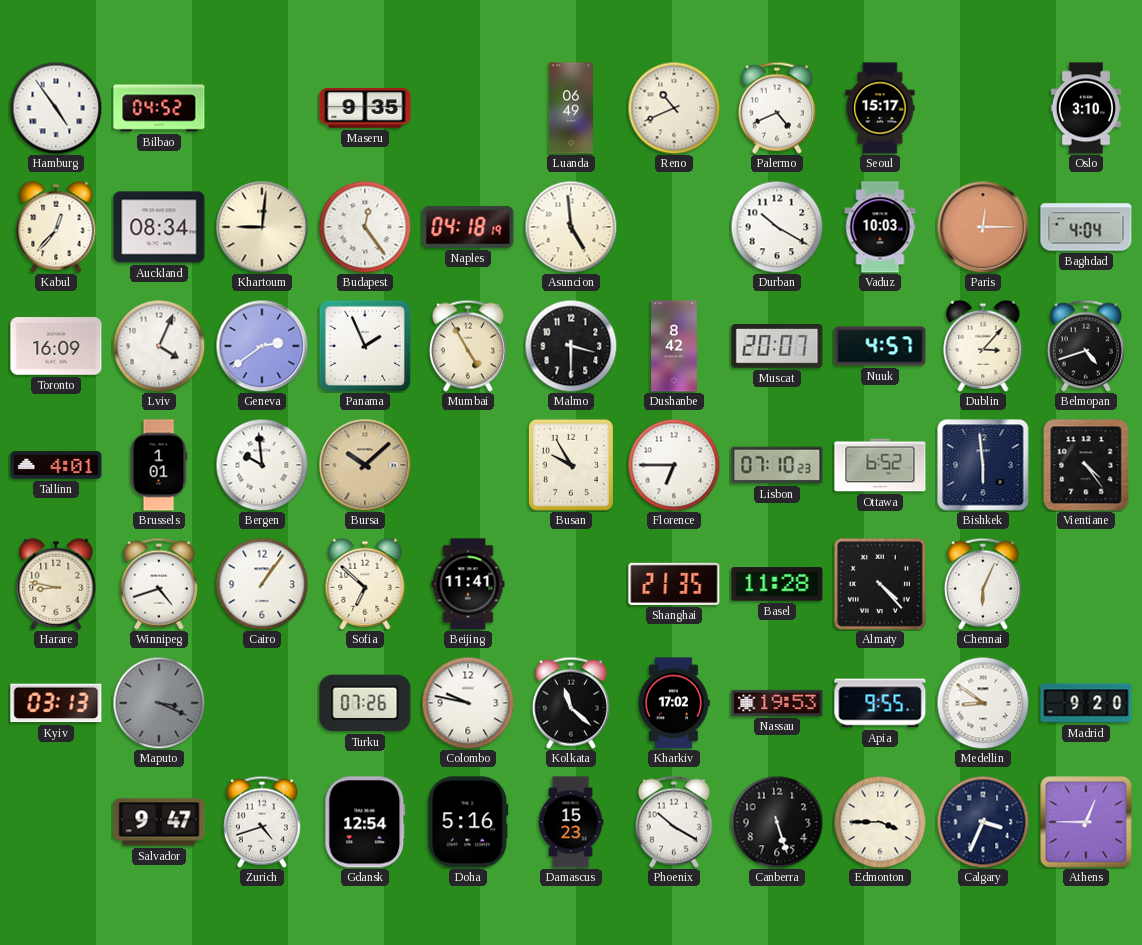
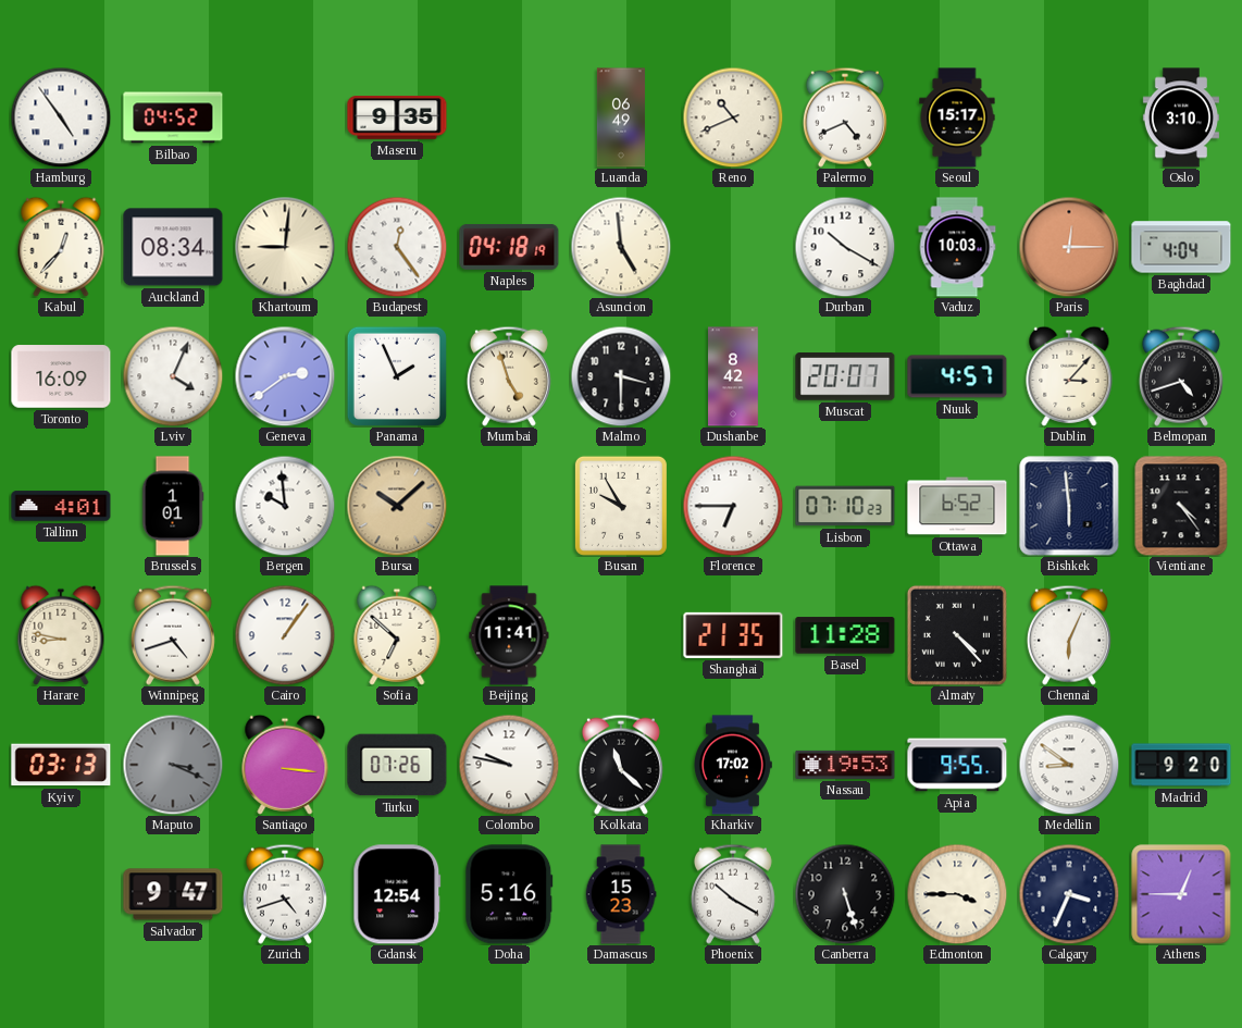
Mumbai: 4:55 -> 4:57
Santiago: none -> 3:16
